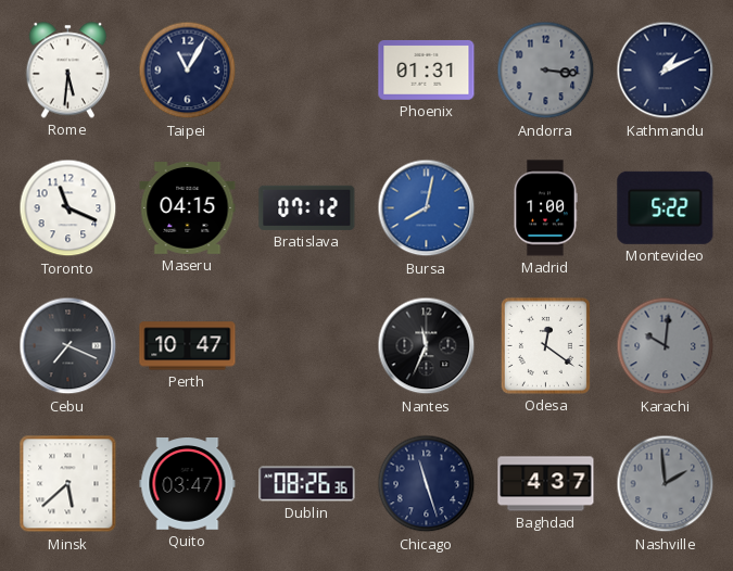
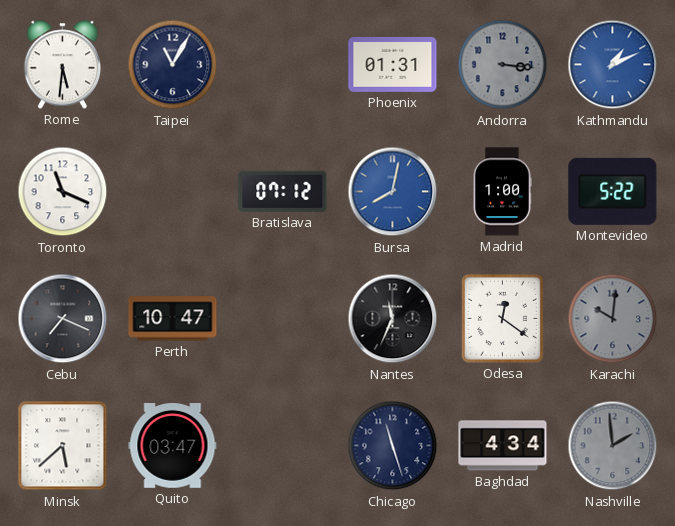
Kathmandu dial: navy -> blue
Maseru: 04:15 -> none
Dublin: 08:26 -> none
Baghdad: 4:37 -> 4:34
